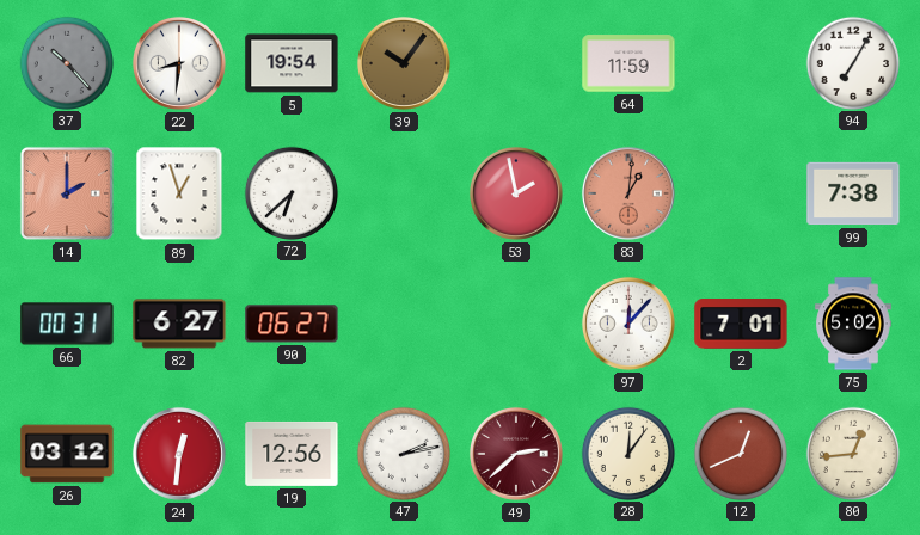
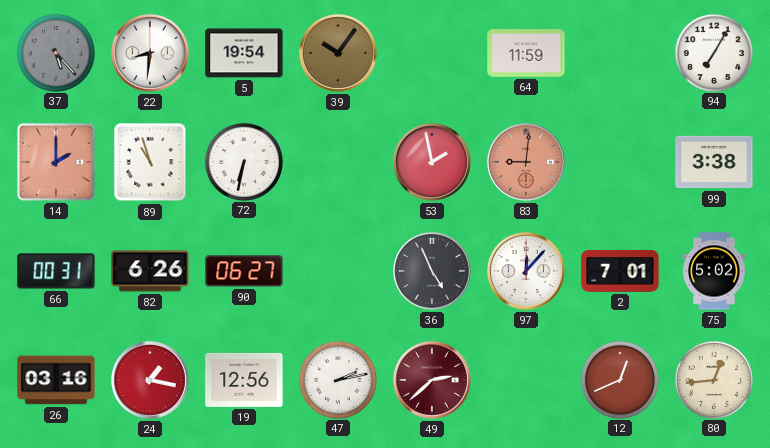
37: 10:23 -> 5:23
89: 12:57 -> 10:57
72: 6:38 -> 6:32
83: 1:01 -> 9:01
99: 7:38 -> 3:38
82: 6:27 -> 6:26
36: none -> 4:56
26: 03:12 -> 03:16
24: 12:31 -> 1:17
28: 12:06 -> none
